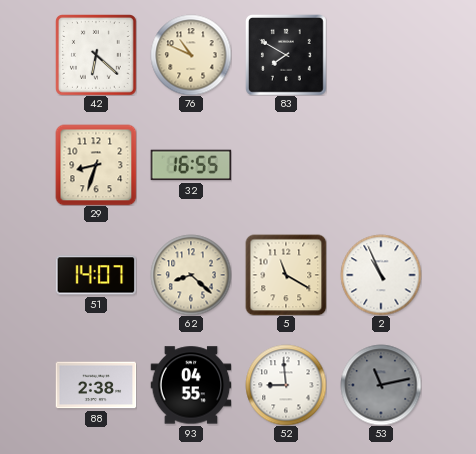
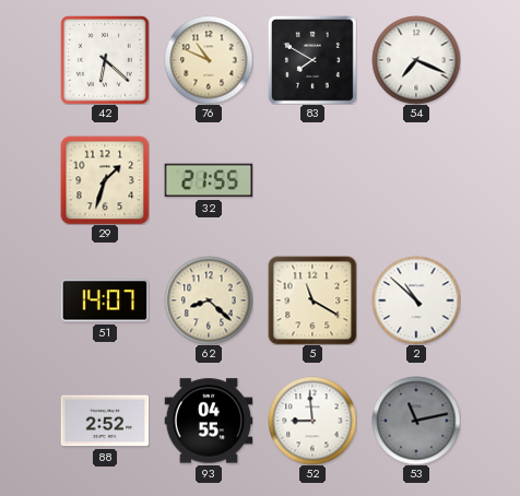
54: none -> 7:19
29: 8:33 -> 1:33
32: 16:55 -> 21:55
2: 10:56 -> 10:52
88: 2:38 -> 2:52
